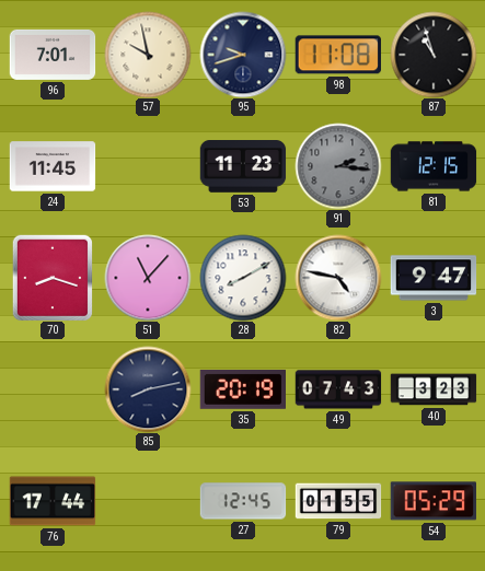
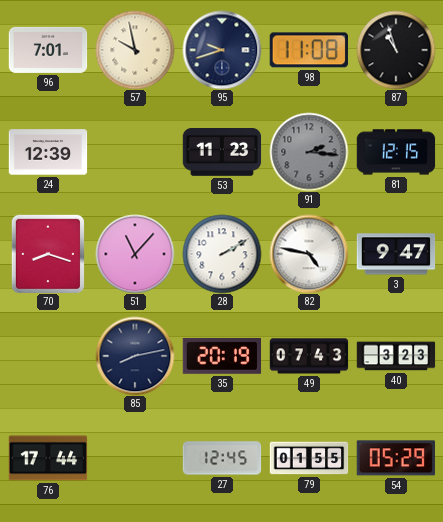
24: 11:45 -> 12:39
28: 8:10 -> 2:10
